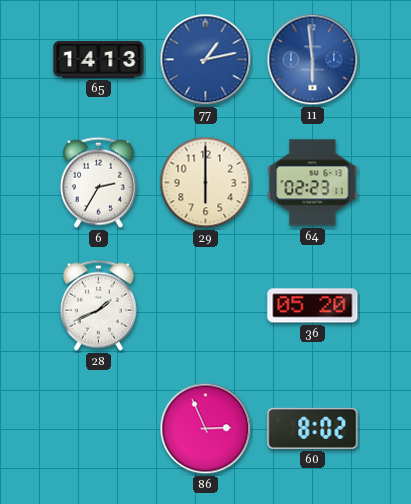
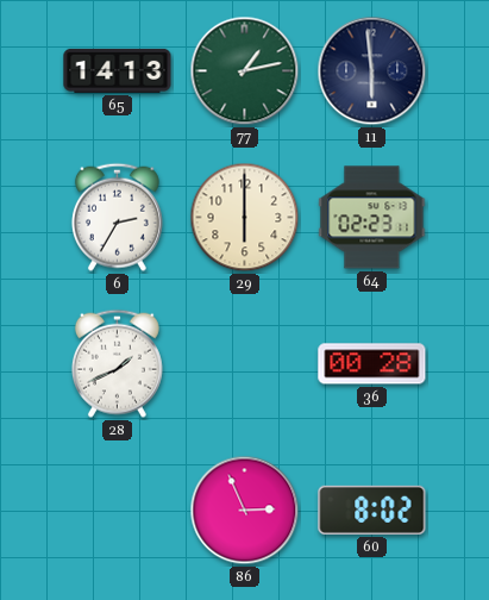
77 dial: blue -> green
11 dial: blue -> navy
36: 05:20 -> 00:28
